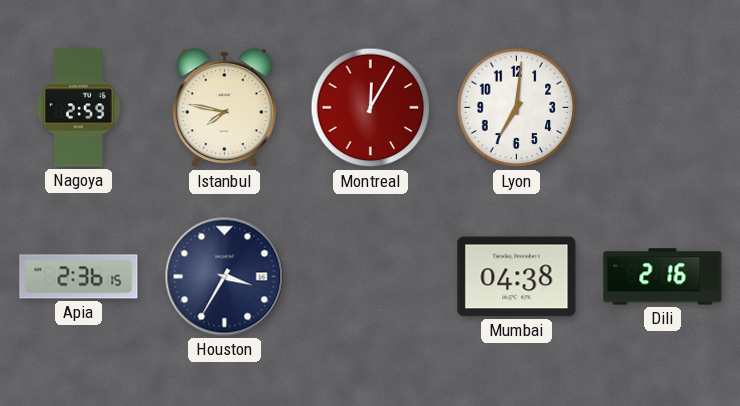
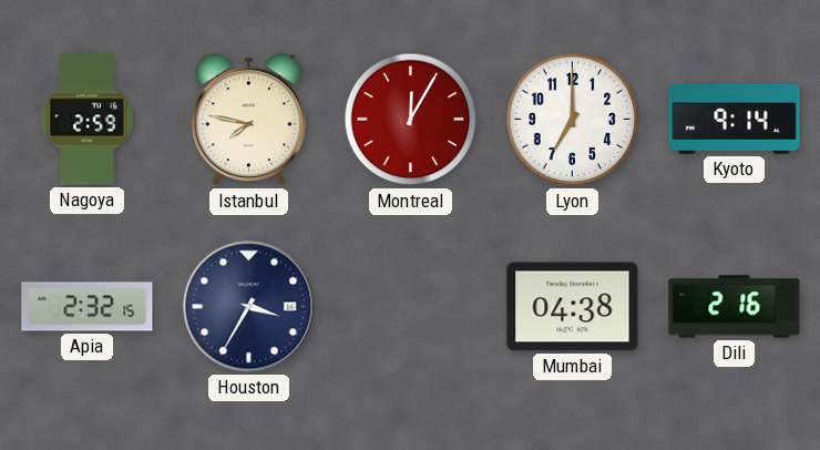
Lyon: 7:01 -> 7:00
Kyoto: none -> 9:14
Apia: 2:36 -> 2:32
